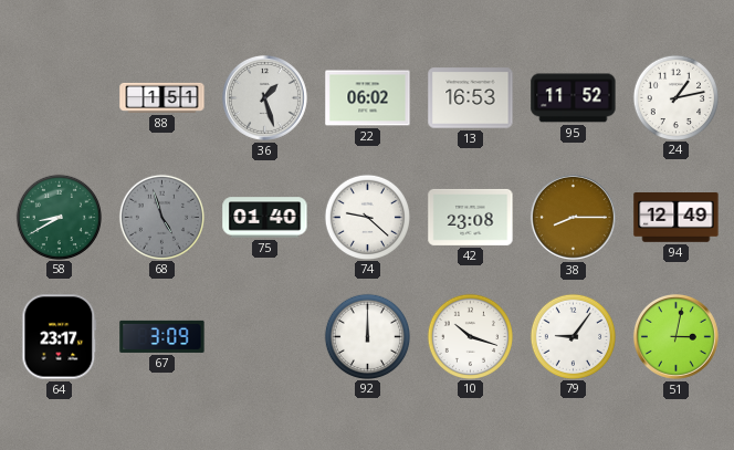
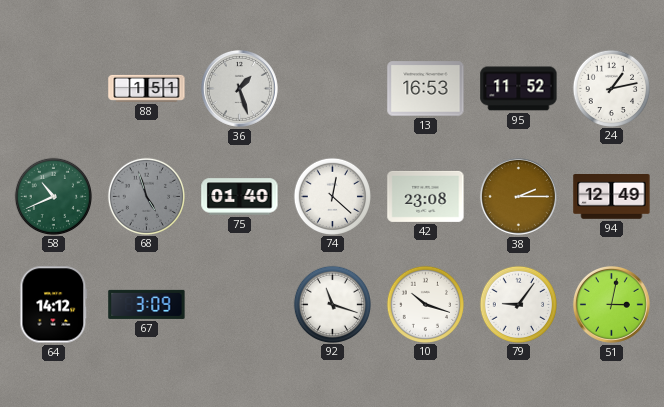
22: 06:02 -> none
58: 8:40 -> 10:41
74: 9:22 -> 12:22
38: 8:15 -> 2:15
64: 23:17 -> 14:12
92: 12:00 -> 11:18
